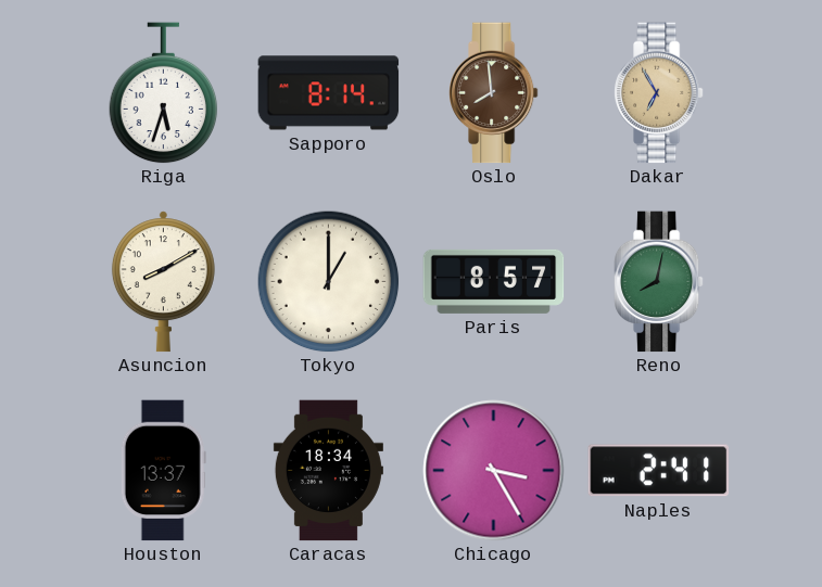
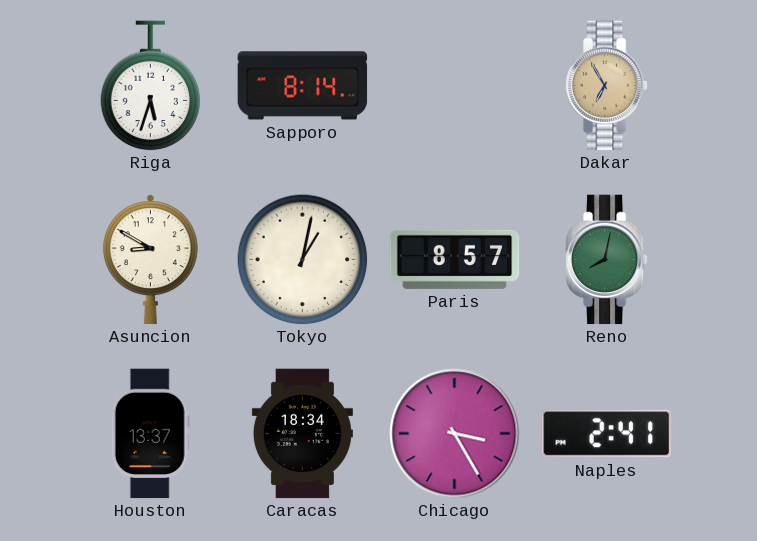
Oslo: 7:59 -> none
Asuncion: 8:10 -> 8:50
Tokyo: 1:00 -> 1:02
